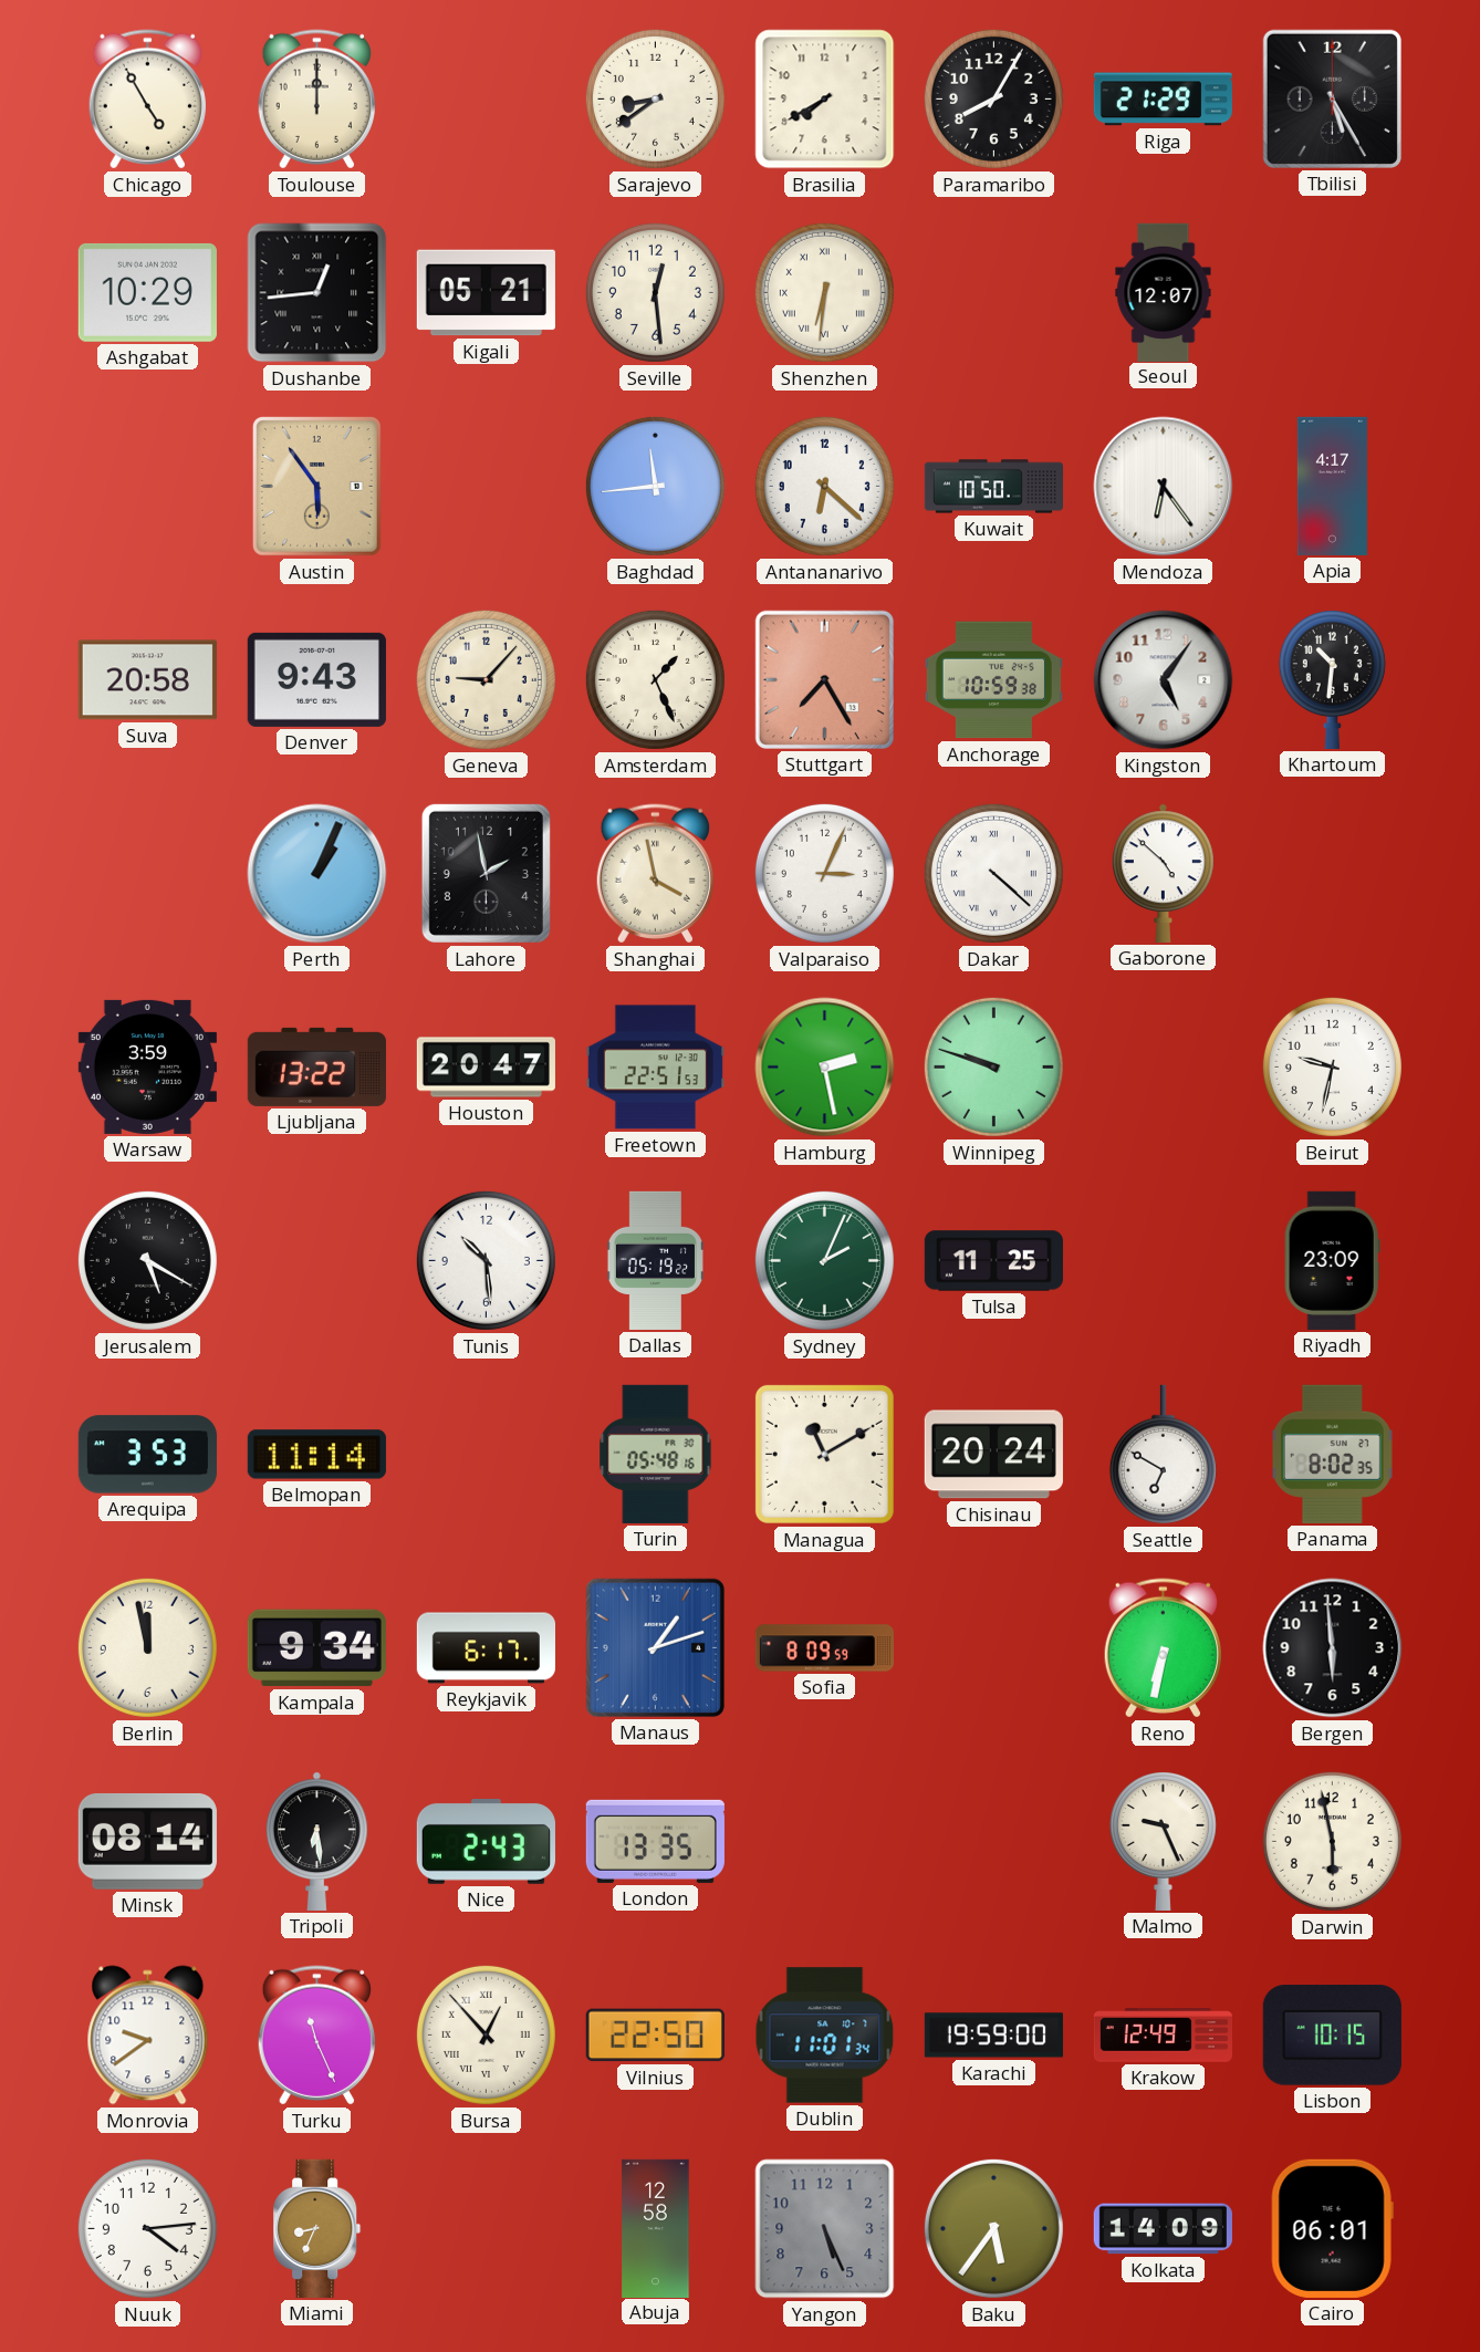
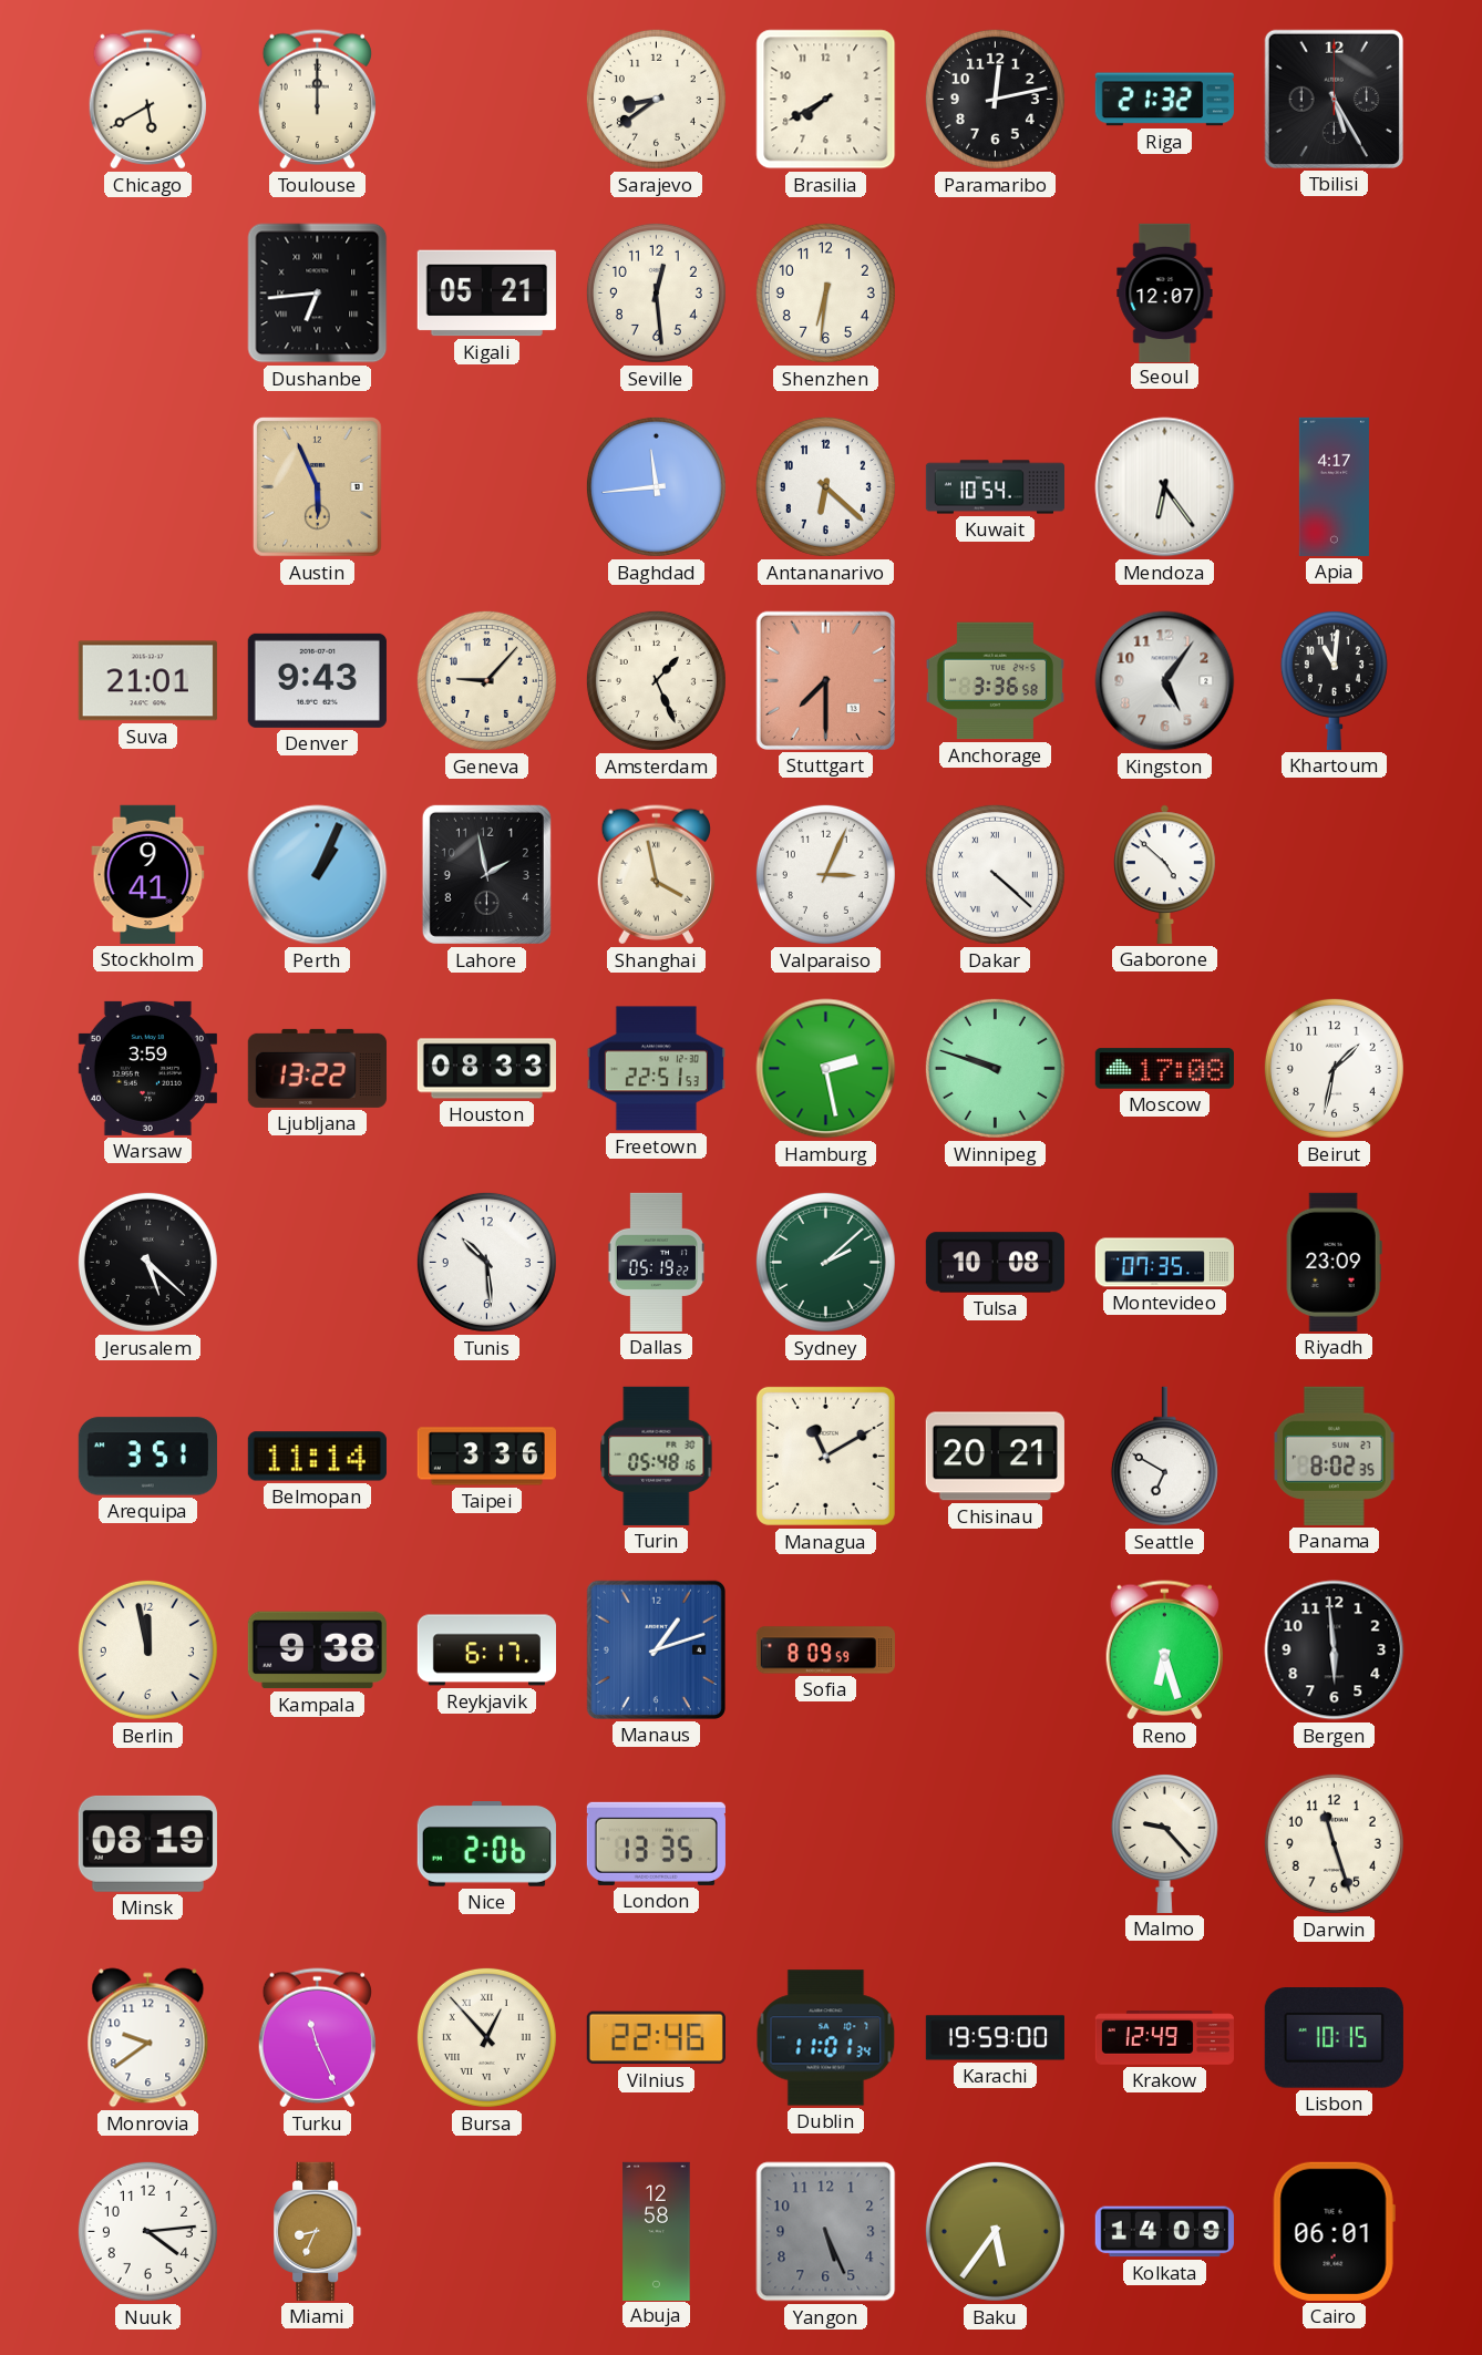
Chicago: 4:55 -> 5:40
Paramaribo: 8:05 -> 12:13
Riga: 21:29 -> 21:32
Ashgabat: 10:29 -> none
Dushanbe: 12:44 -> 6:44
Shenzhen numerals: Roman -> Arabic
Austin: 5:54 -> 5:56
Kuwait: 10:50 -> 10:54
Suva: 20:58 -> 21:01
Stuttgart: 7:25 -> 7:30
Anchorage: 10:59 -> 3:36
Khartoum: 10:31 -> 11:01
Stockholm: none -> 9:41
Houston: 20:47 -> 08:33
Moscow: none -> 17:08
Beirut: 9:32 -> 1:32
Jerusalem: 5:20 -> 5:22
Sydney: 2:04 -> 2:08
Tulsa: 11:25 -> 10:08
Montevideo: none -> 07:35
Arequipa: 3:53 -> 3:51
Taipei: none -> 3:36
Chisinau: 20:24 -> 20:21
Kampala: 9:34 -> 9:38
Reno: 6:32 -> 6:27
Minsk: 08:14 -> 08:19
Tripoli: 6:29 -> none
Nice: 2:43 -> 2:06
Malmo: 9:26 -> 9:23
Darwin: 5:58 -> 11:27
Vilnius: 22:50 -> 22:46
